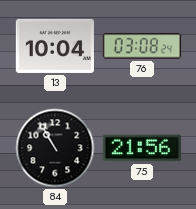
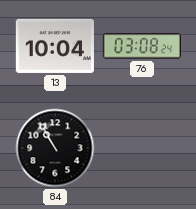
75: 21:56 -> none
